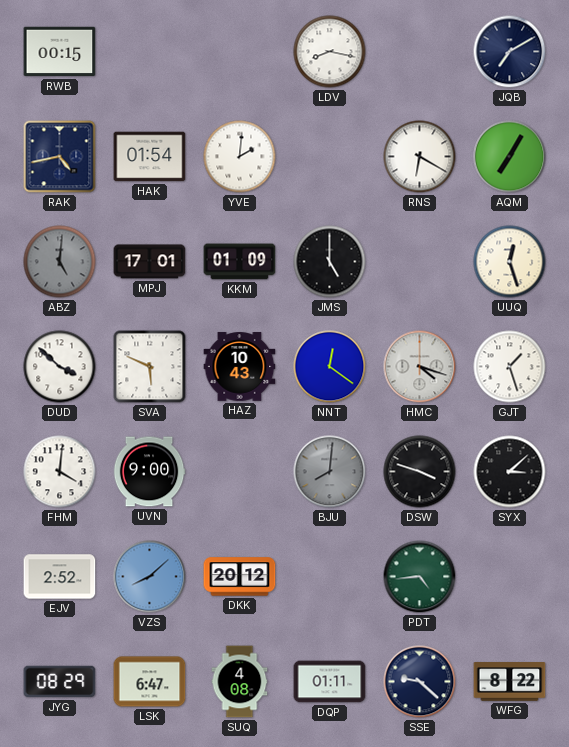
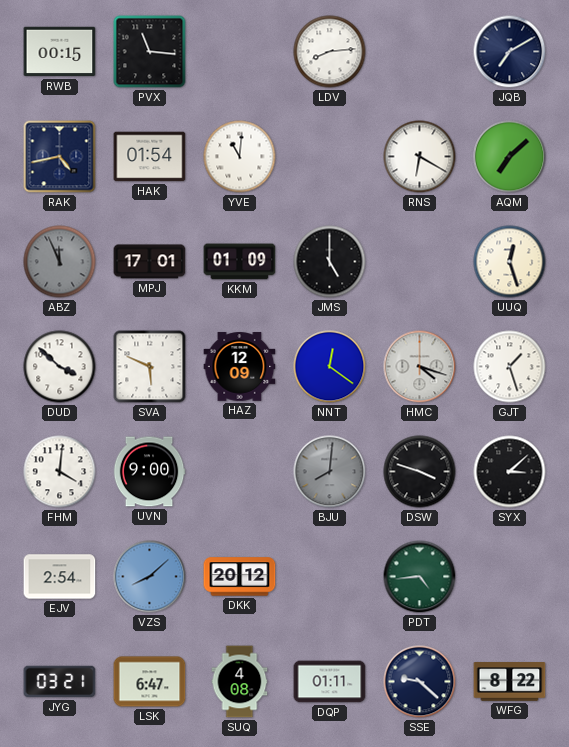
PVX: none -> 11:16
LDV: 8:17 -> 8:14
YVE: 2:01 -> 11:01
AQM: 7:05 -> 7:08
ABZ: 5:01 -> 11:56
HAZ: 10:43 -> 12:09
EJV: 2:52 -> 2:54
JYG: 08:29 -> 03:21
